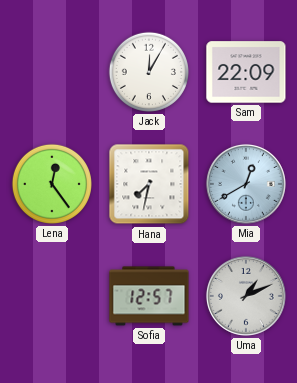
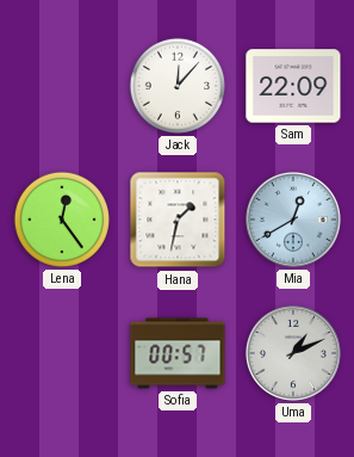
Jack: 12:05 -> 12:07
Hana: 7:32 -> 1:32
Sofia: 12:57 -> 00:57
